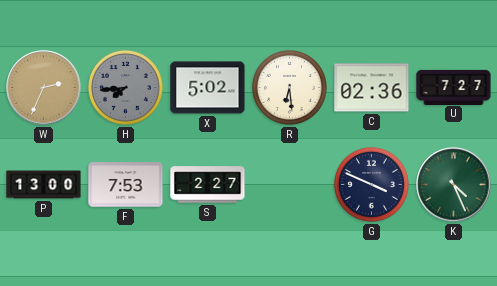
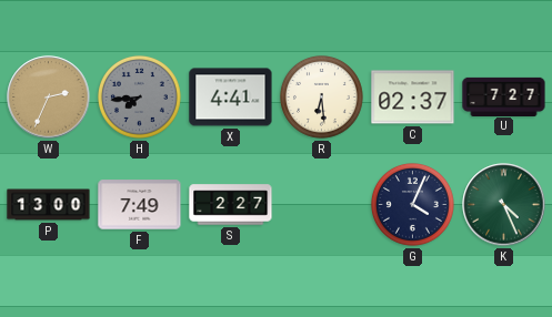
X: 5:02 -> 4:41
C: 02:36 -> 02:37
F: 7:53 -> 7:49
G: 3:49 -> 4:04
